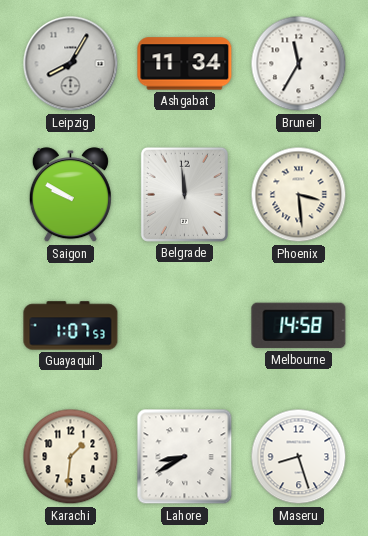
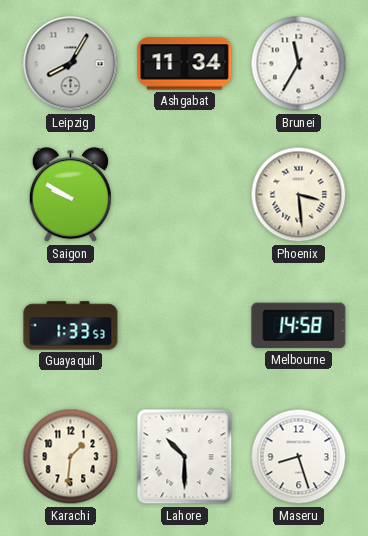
Belgrade: 11:59 -> none
Guayaquil: 1:07 -> 1:33
Lahore: 8:40 -> 10:30
